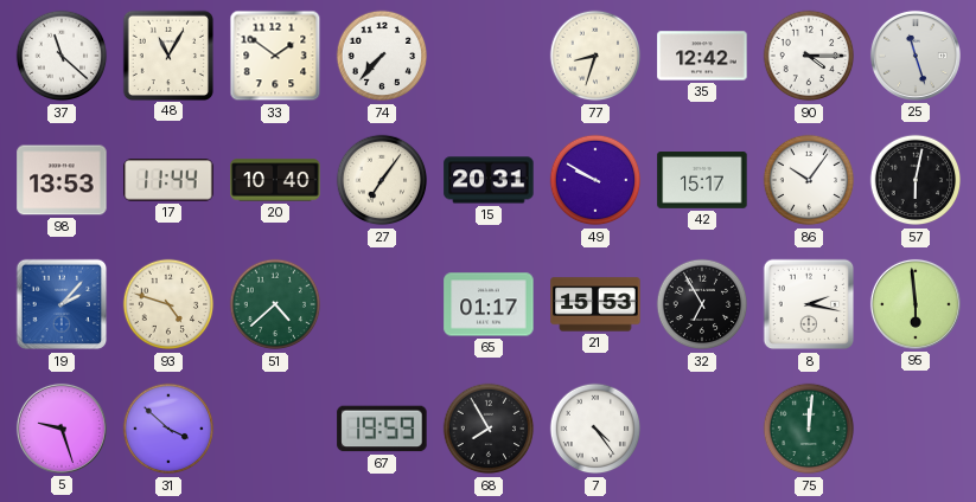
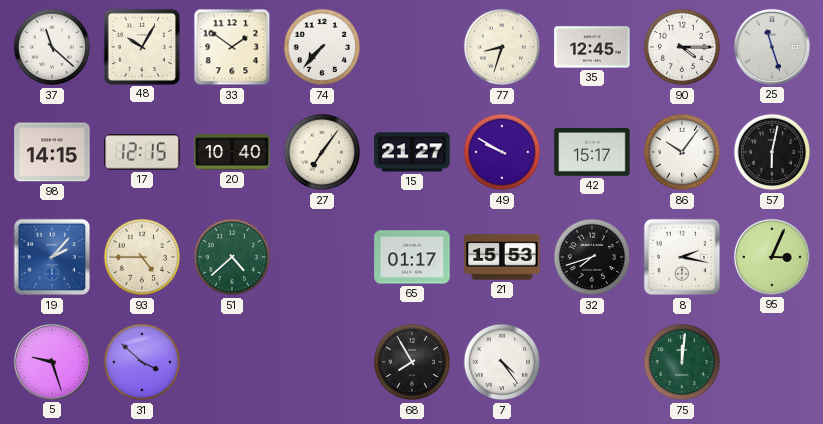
48: 11:05 -> 10:05
35: 12:42 -> 12:45
98: 13:53 -> 14:15
17: 11:44 -> 12:15
15: 20:31 -> 21:27
93: 4:48 -> 4:45
32: 6:55 -> 7:42
95: 5:59 -> 3:04
67: 19:59 -> none
